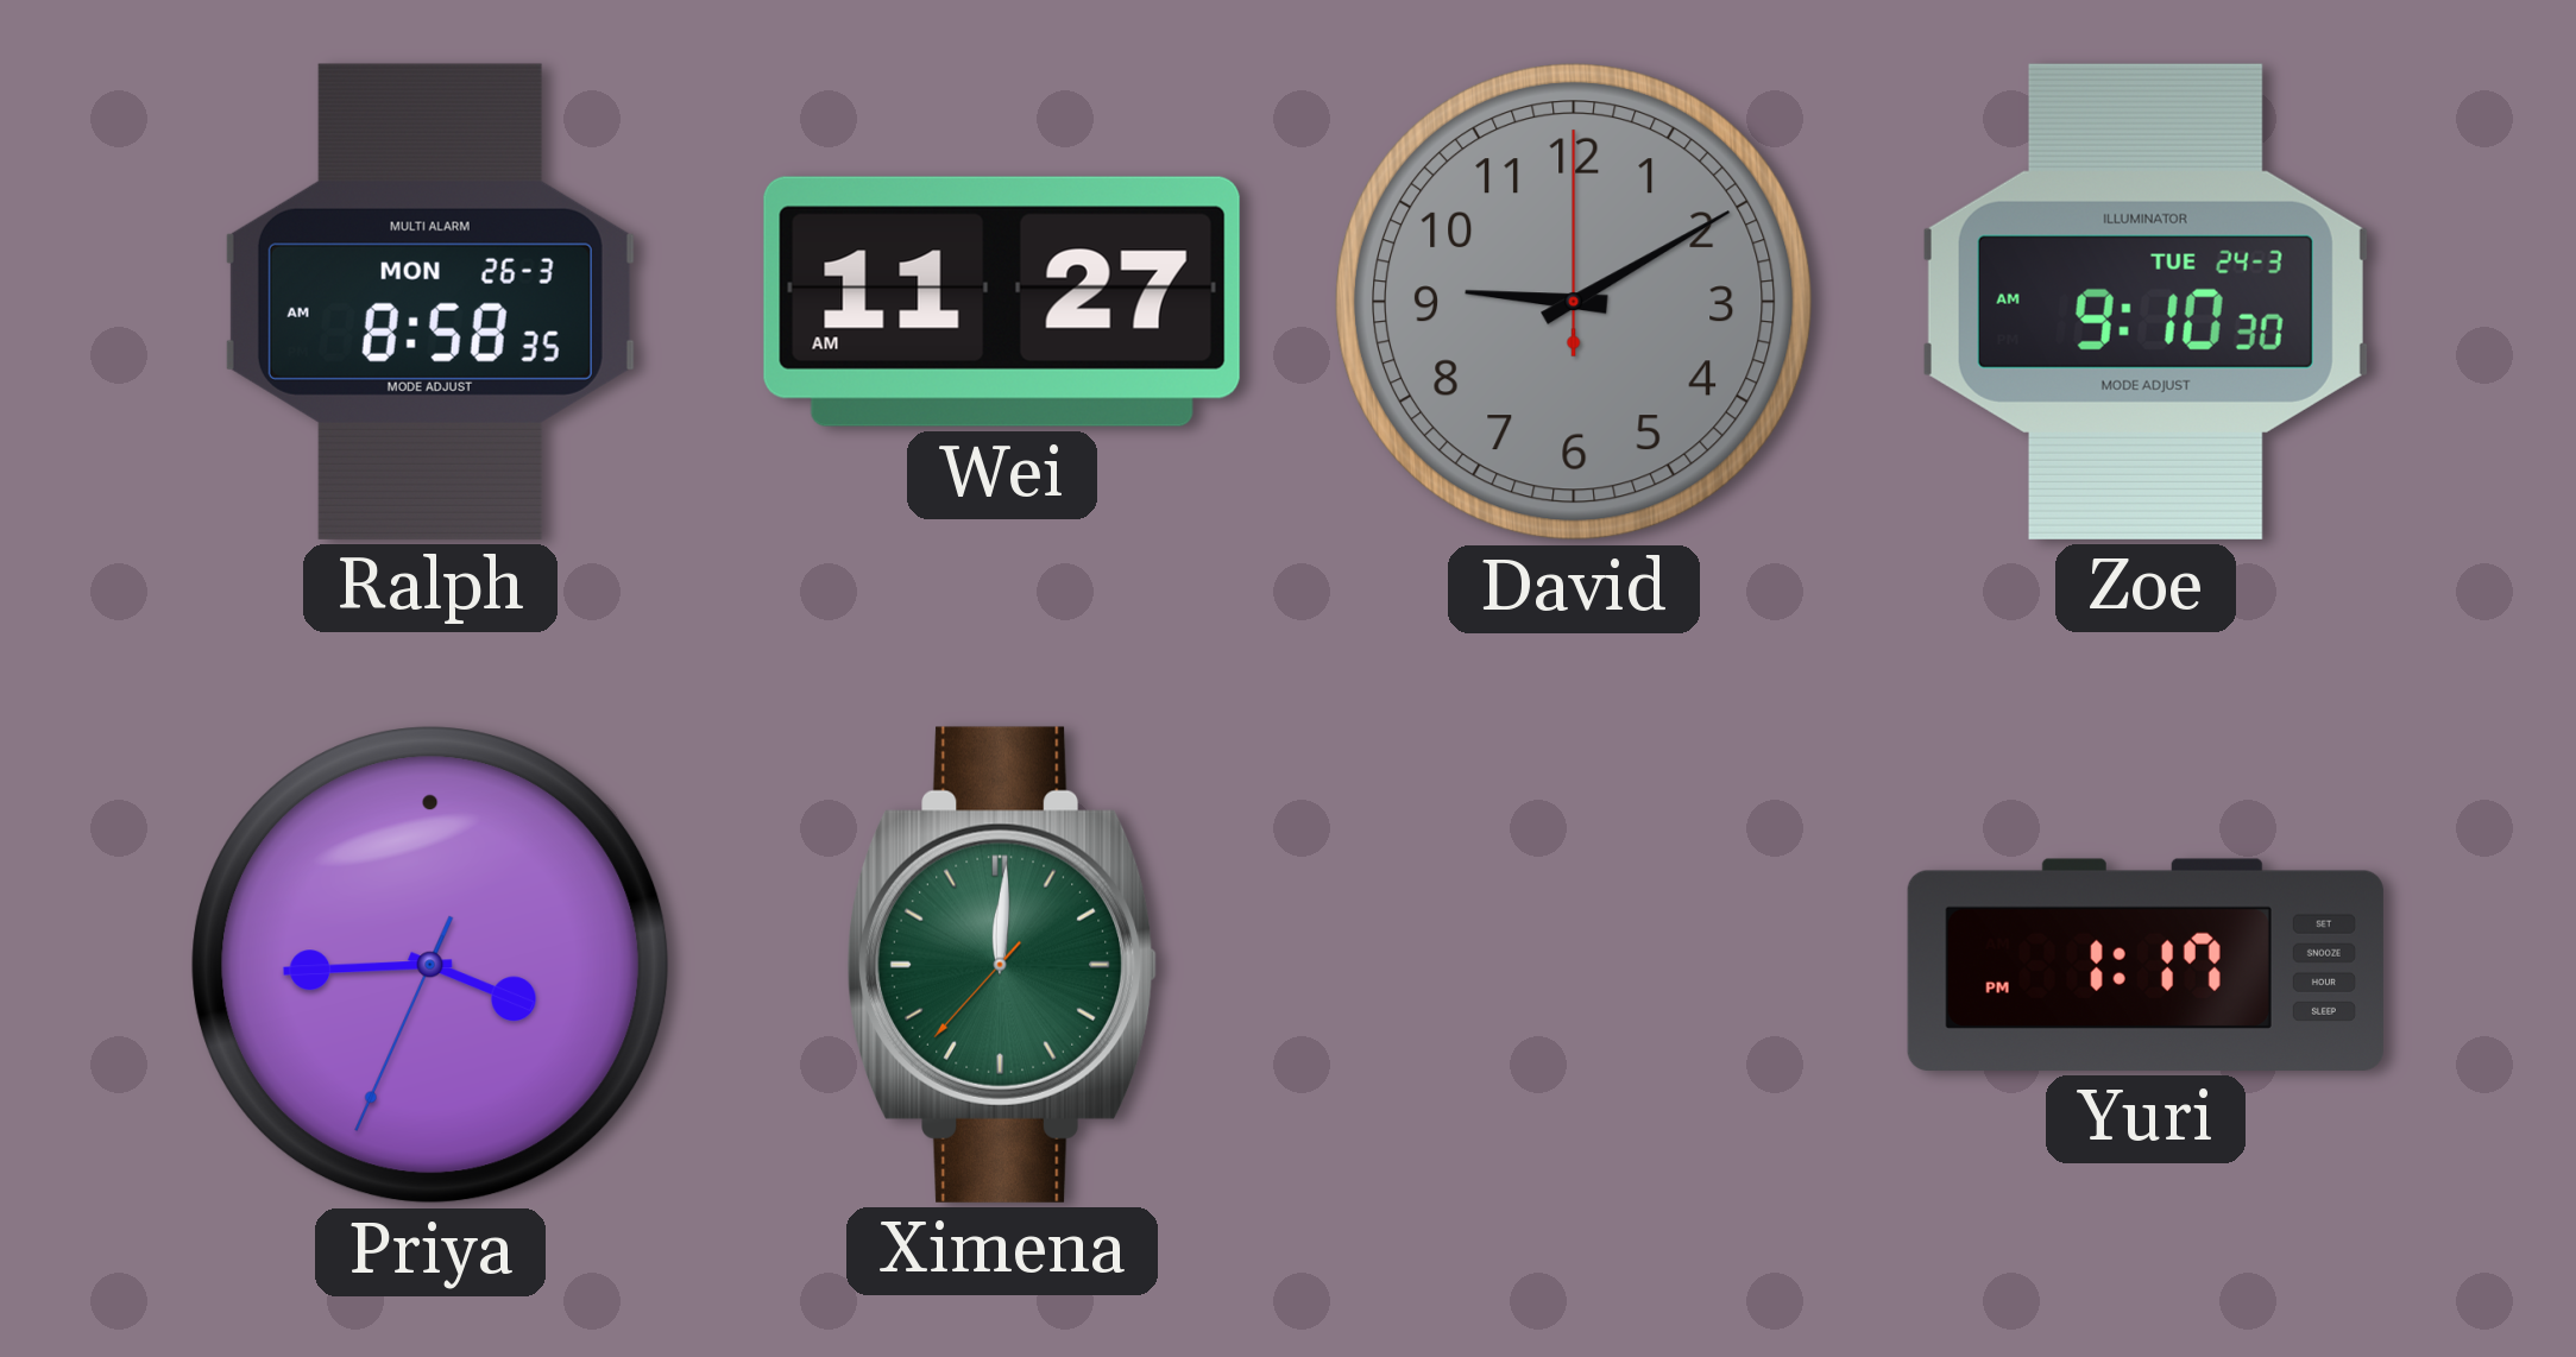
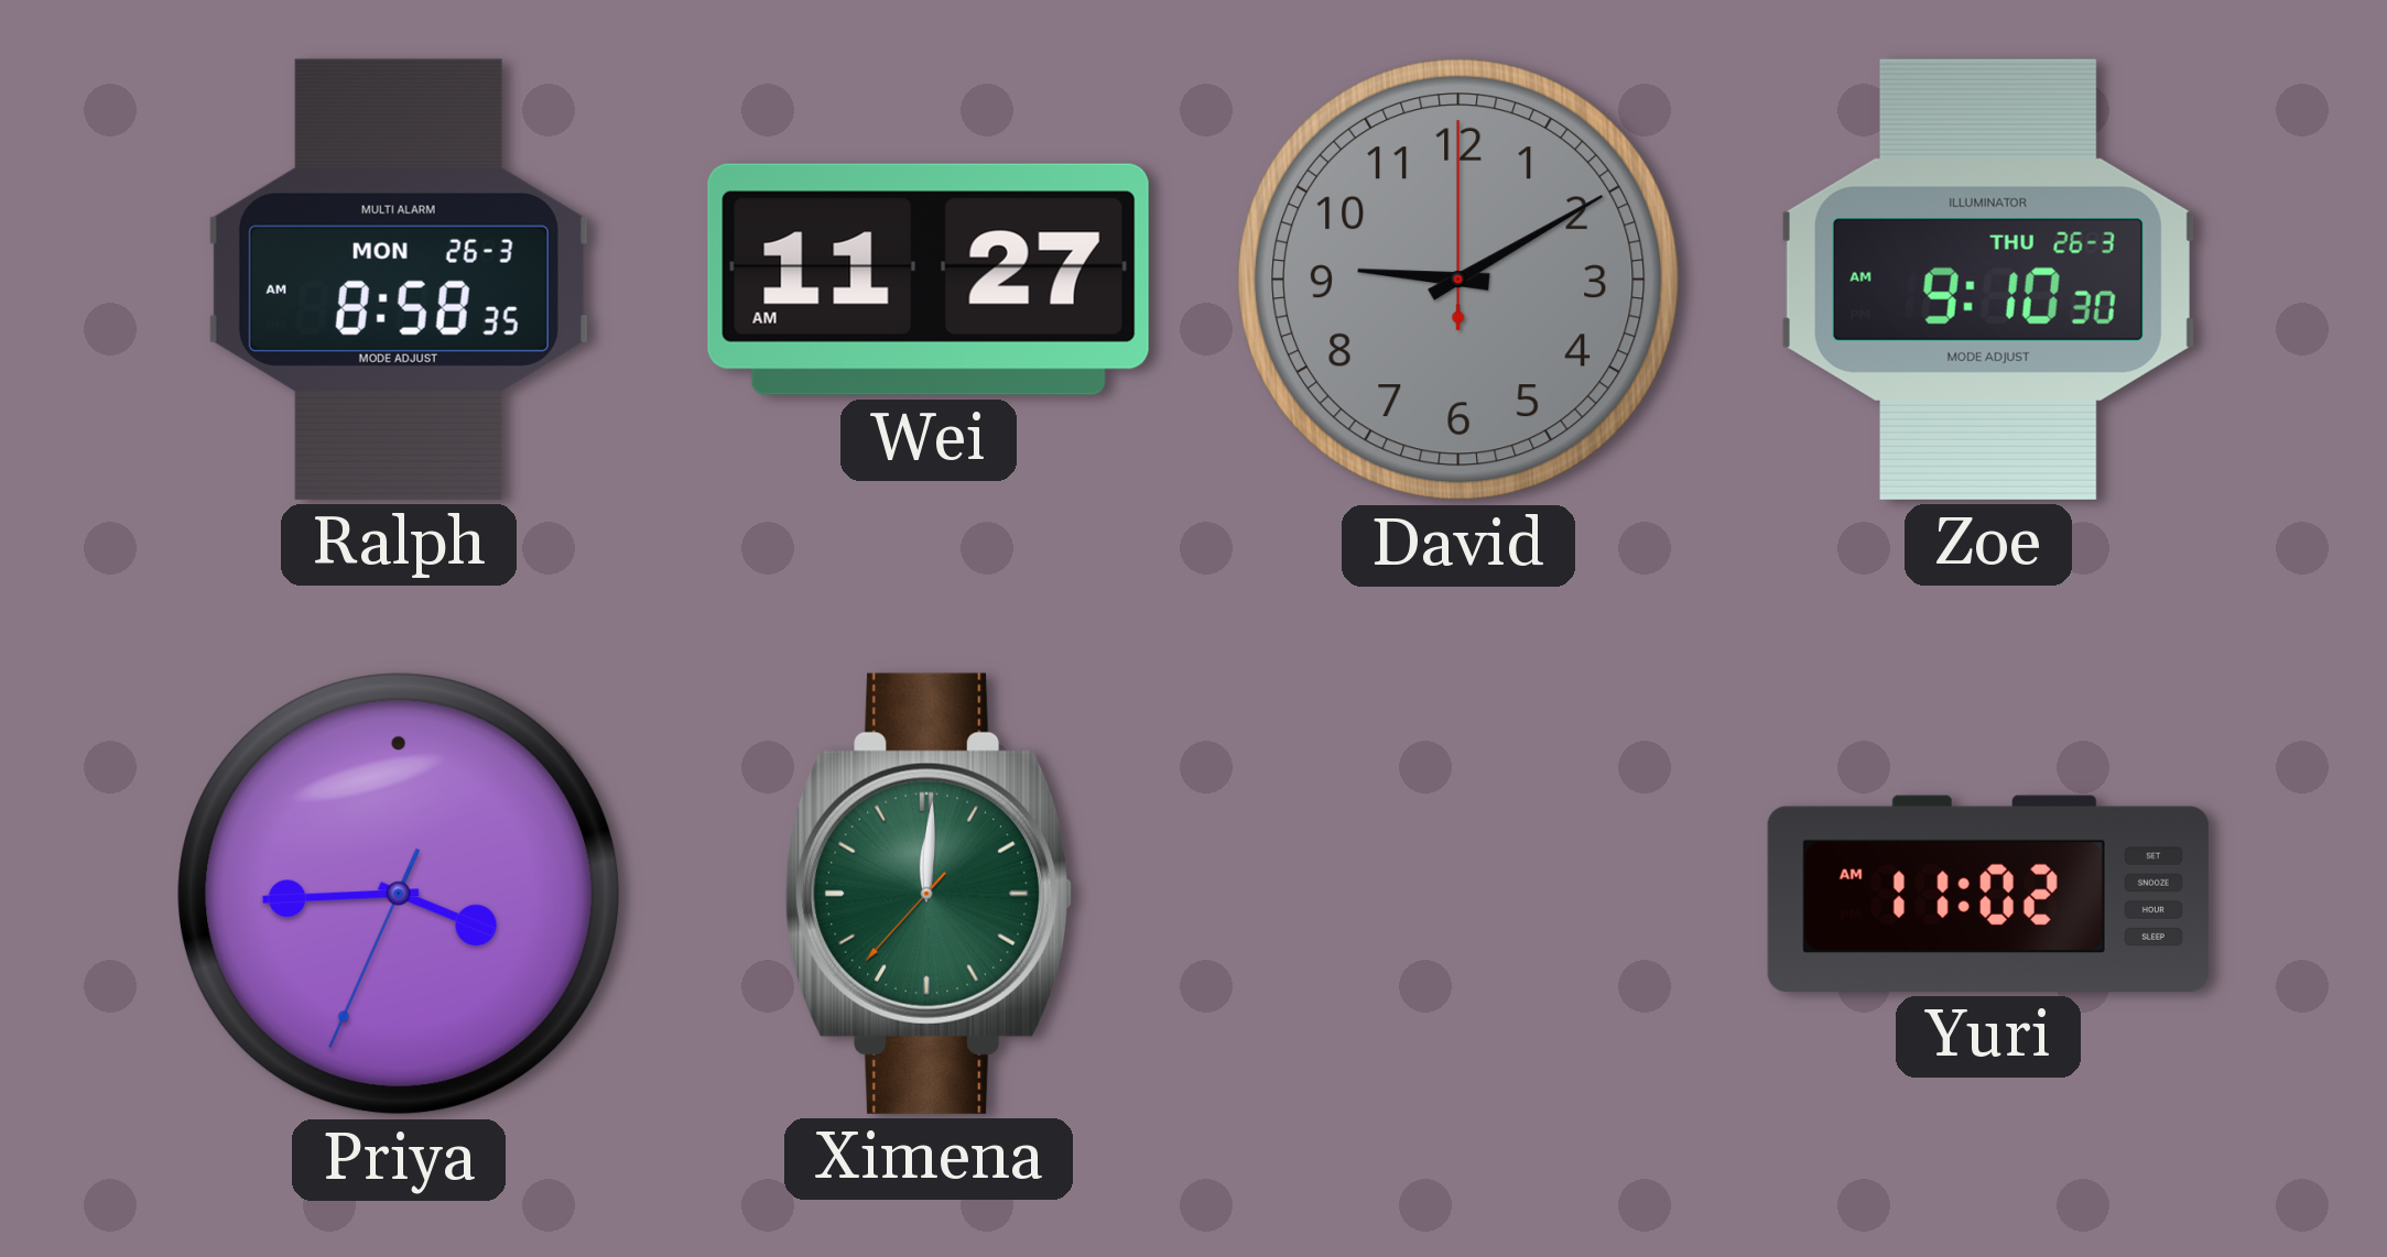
Zoe date: TUE 24-3 -> THU 26-3
Yuri: 1:17 -> 11:02
